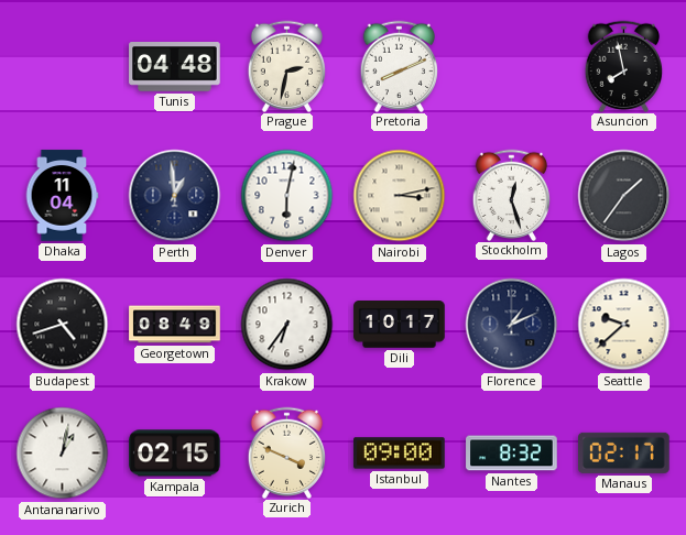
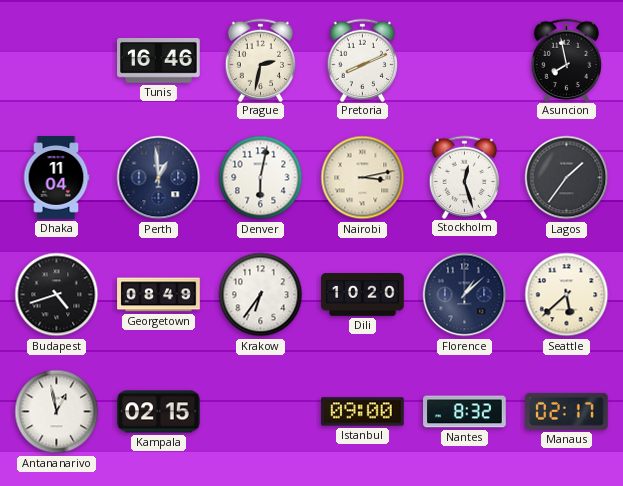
Tunis: 04:48 -> 16:46
Dili: 10:17 -> 10:20
Florence: 1:11 -> 1:08
Seattle: 9:38 -> 5:38
Antananarivo: 1:02 -> 12:58
Zurich: 3:49 -> none
